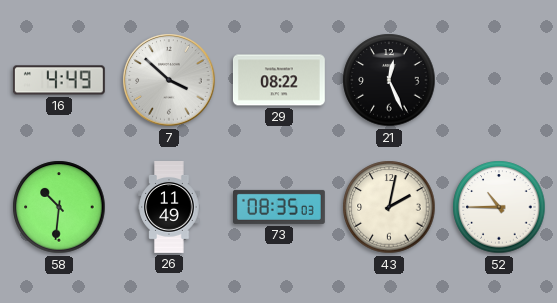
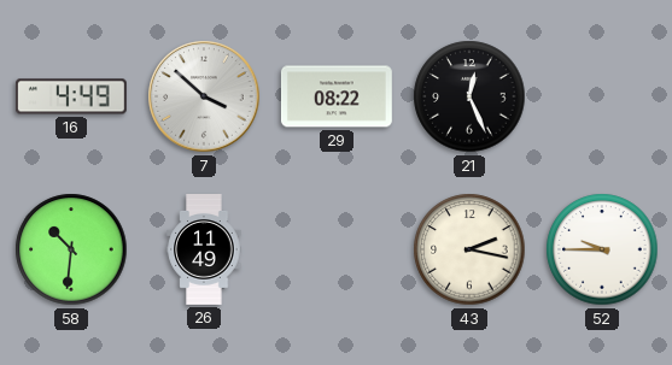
73: 08:35 -> none
43: 2:02 -> 2:17
52: 10:45 -> 9:45
